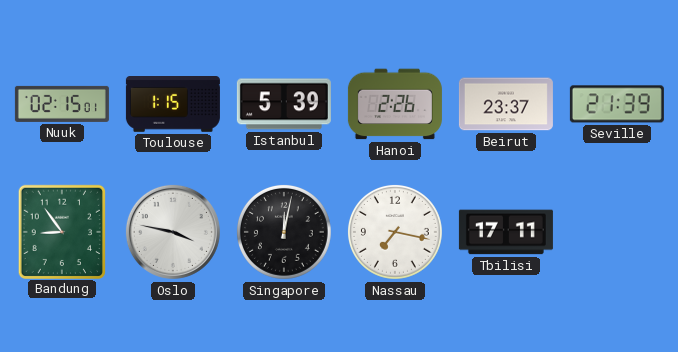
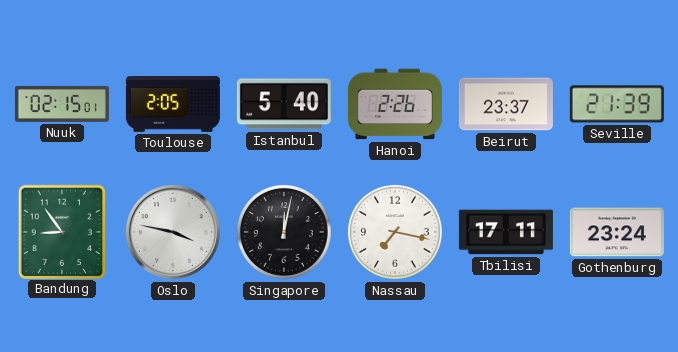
Toulouse: 1:15 -> 2:05
Istanbul: 5:39 -> 5:40
Gothenburg: none -> 23:24
